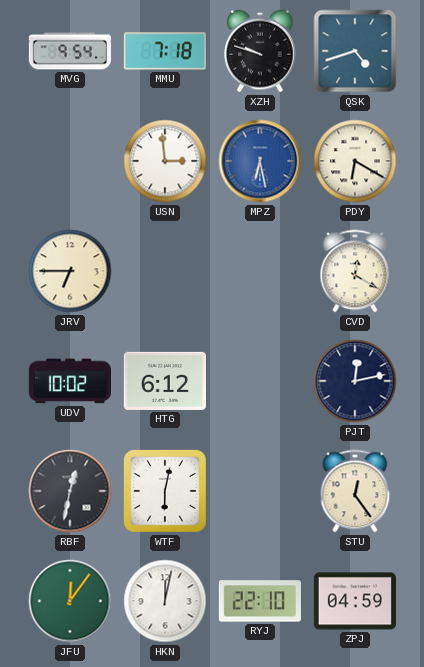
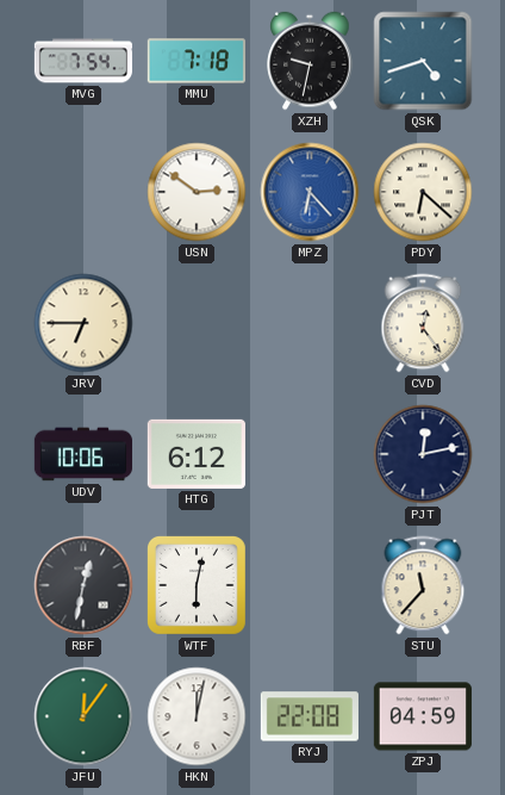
MVG: 9:54 -> 7:54
XZH: 9:48 -> 9:32
USN: 2:59 -> 2:51
MPZ: 6:28 -> 6:23
PDY: 6:20 -> 6:22
CVD: 12:20 -> 12:24
UDV: 10:02 -> 10:06
STU: 12:24 -> 11:37
RYJ: 22:10 -> 22:08
